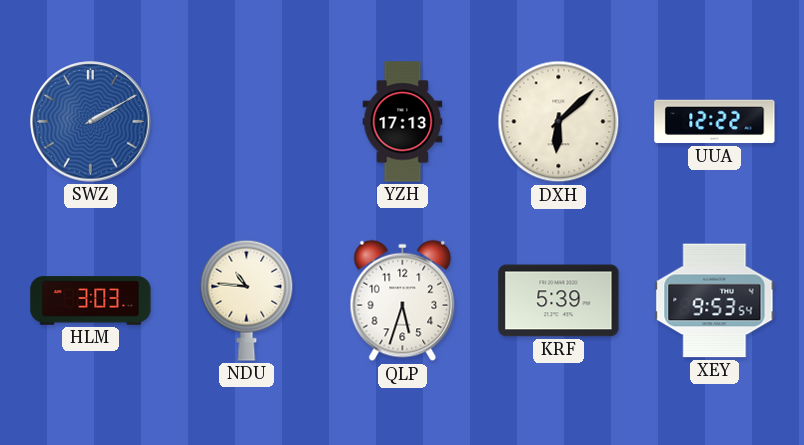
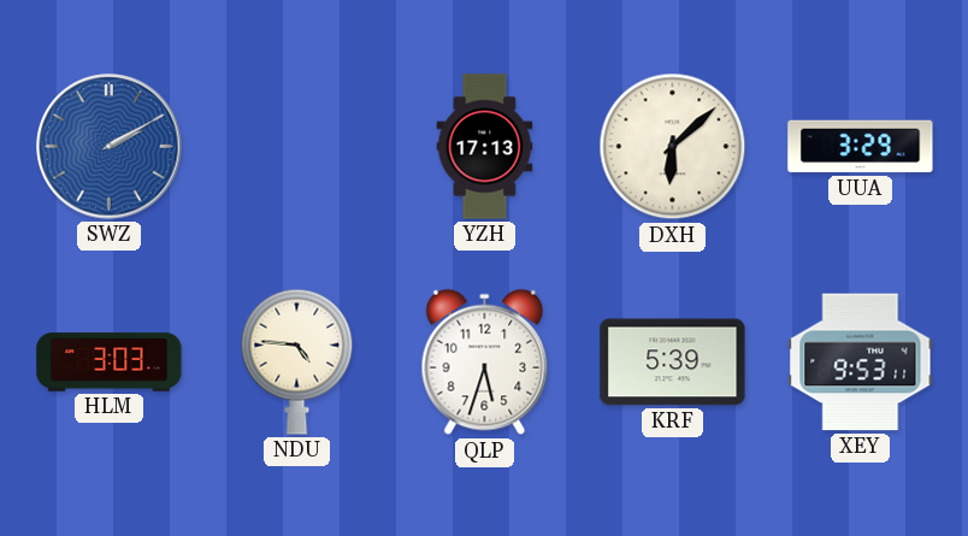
UUA: 12:22 -> 3:29
NDU: 10:46 -> 4:46
XEY: 9:53:54 -> 9:53:11
